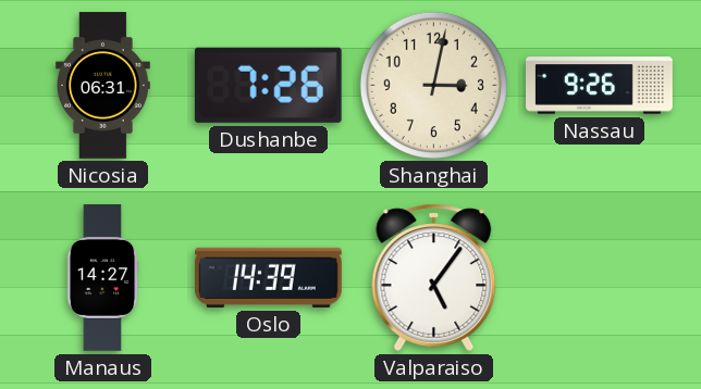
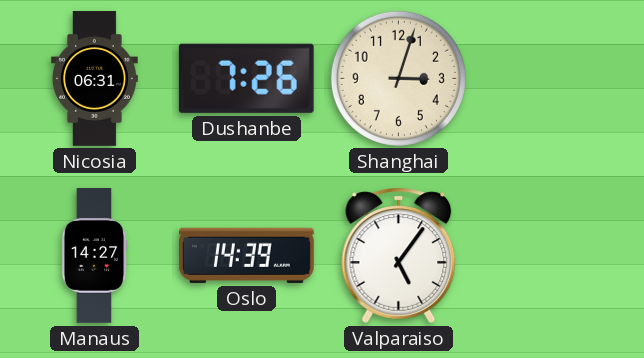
Shanghai: 3:02 -> 3:03
Nassau: 9:26 -> none
